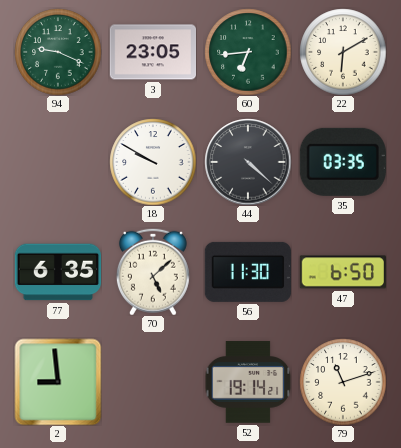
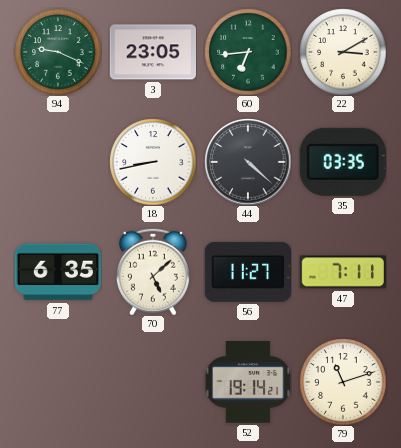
22: 6:10 -> 3:10
18: 9:50 -> 8:43
56: 11:30 -> 11:27
47: 6:50 -> 7:11
2: 8:59 -> none
